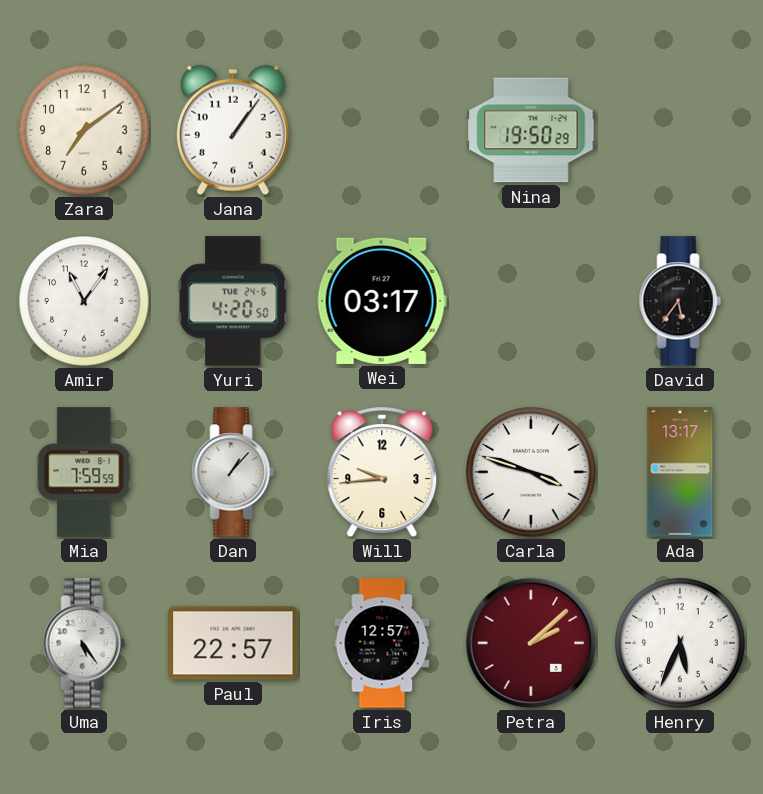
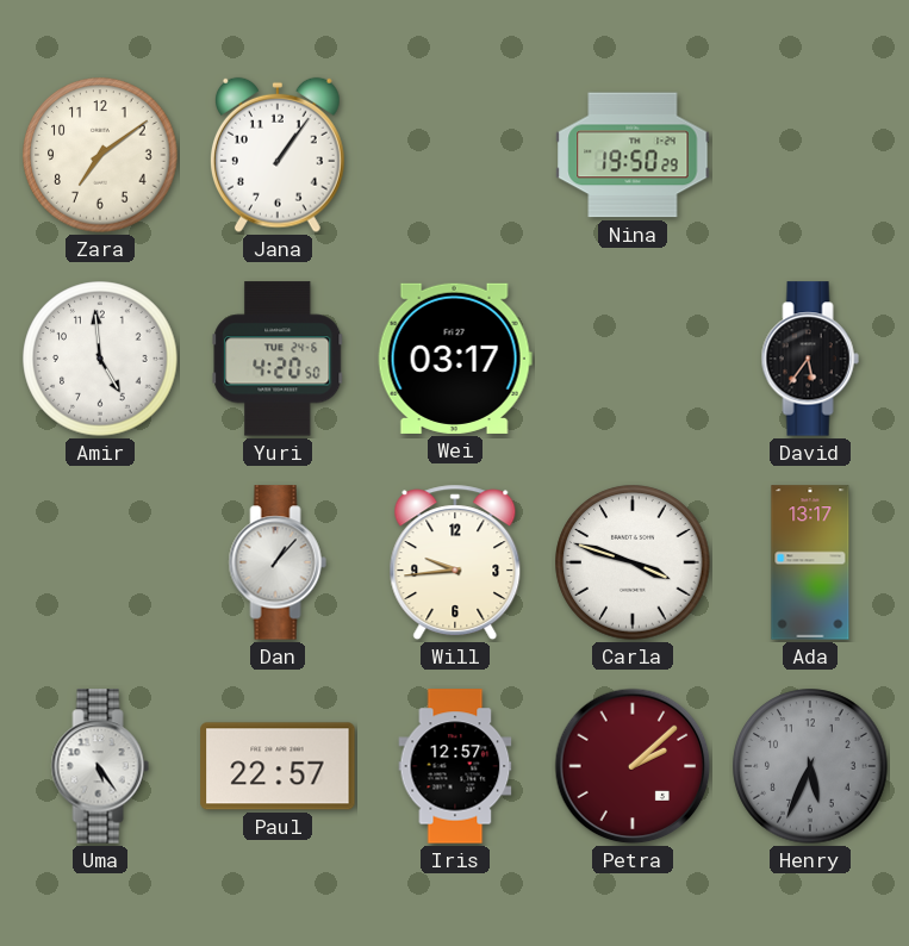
Amir: 11:06 -> 4:59
Mia: 7:59 -> none
Henry dial: white -> grey
